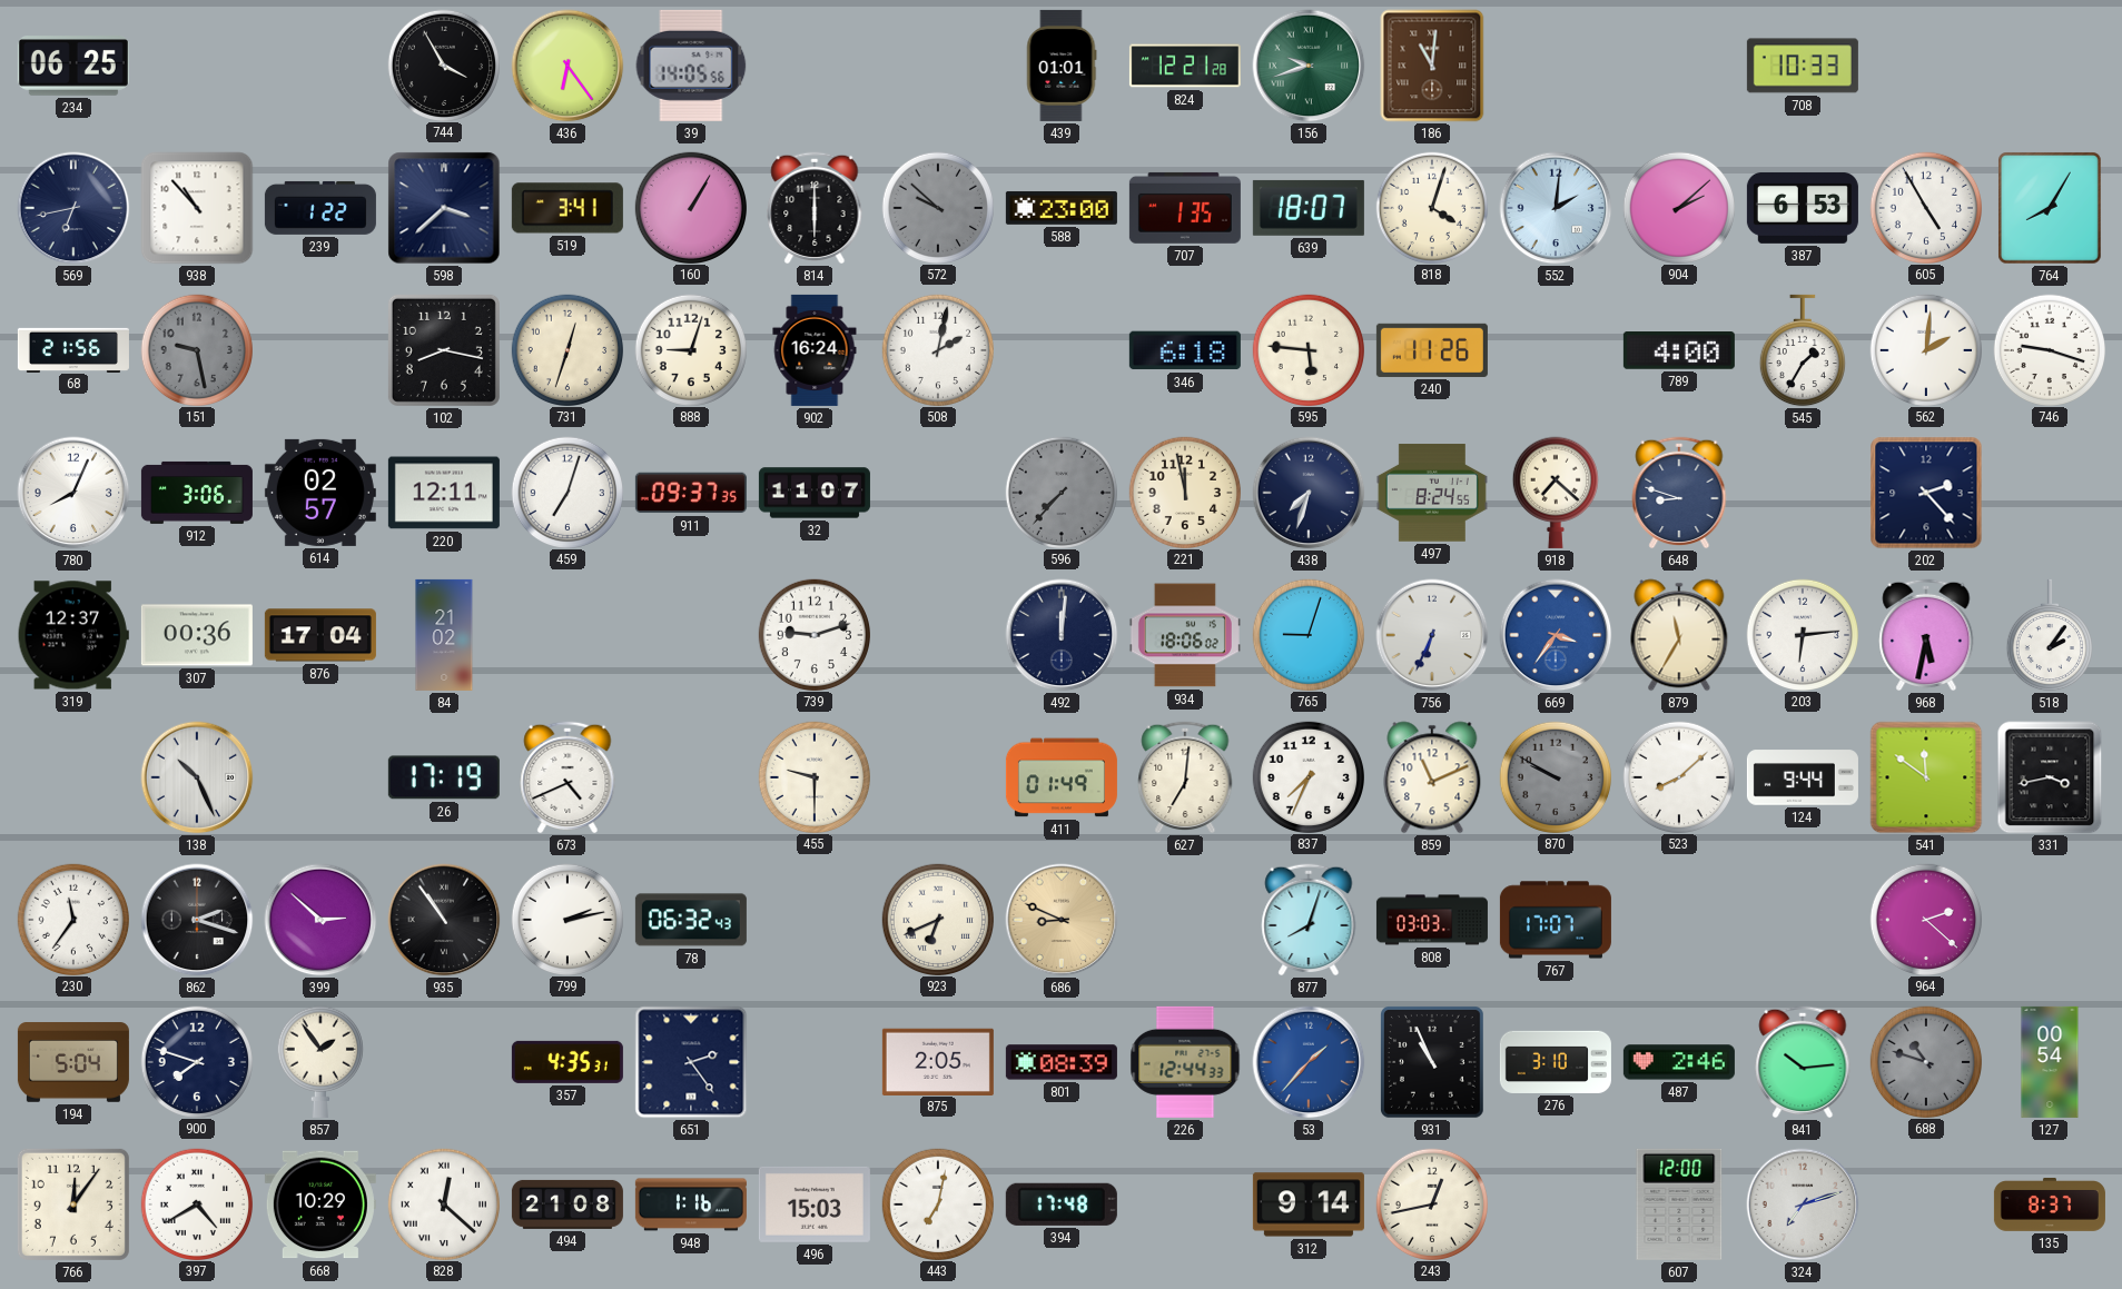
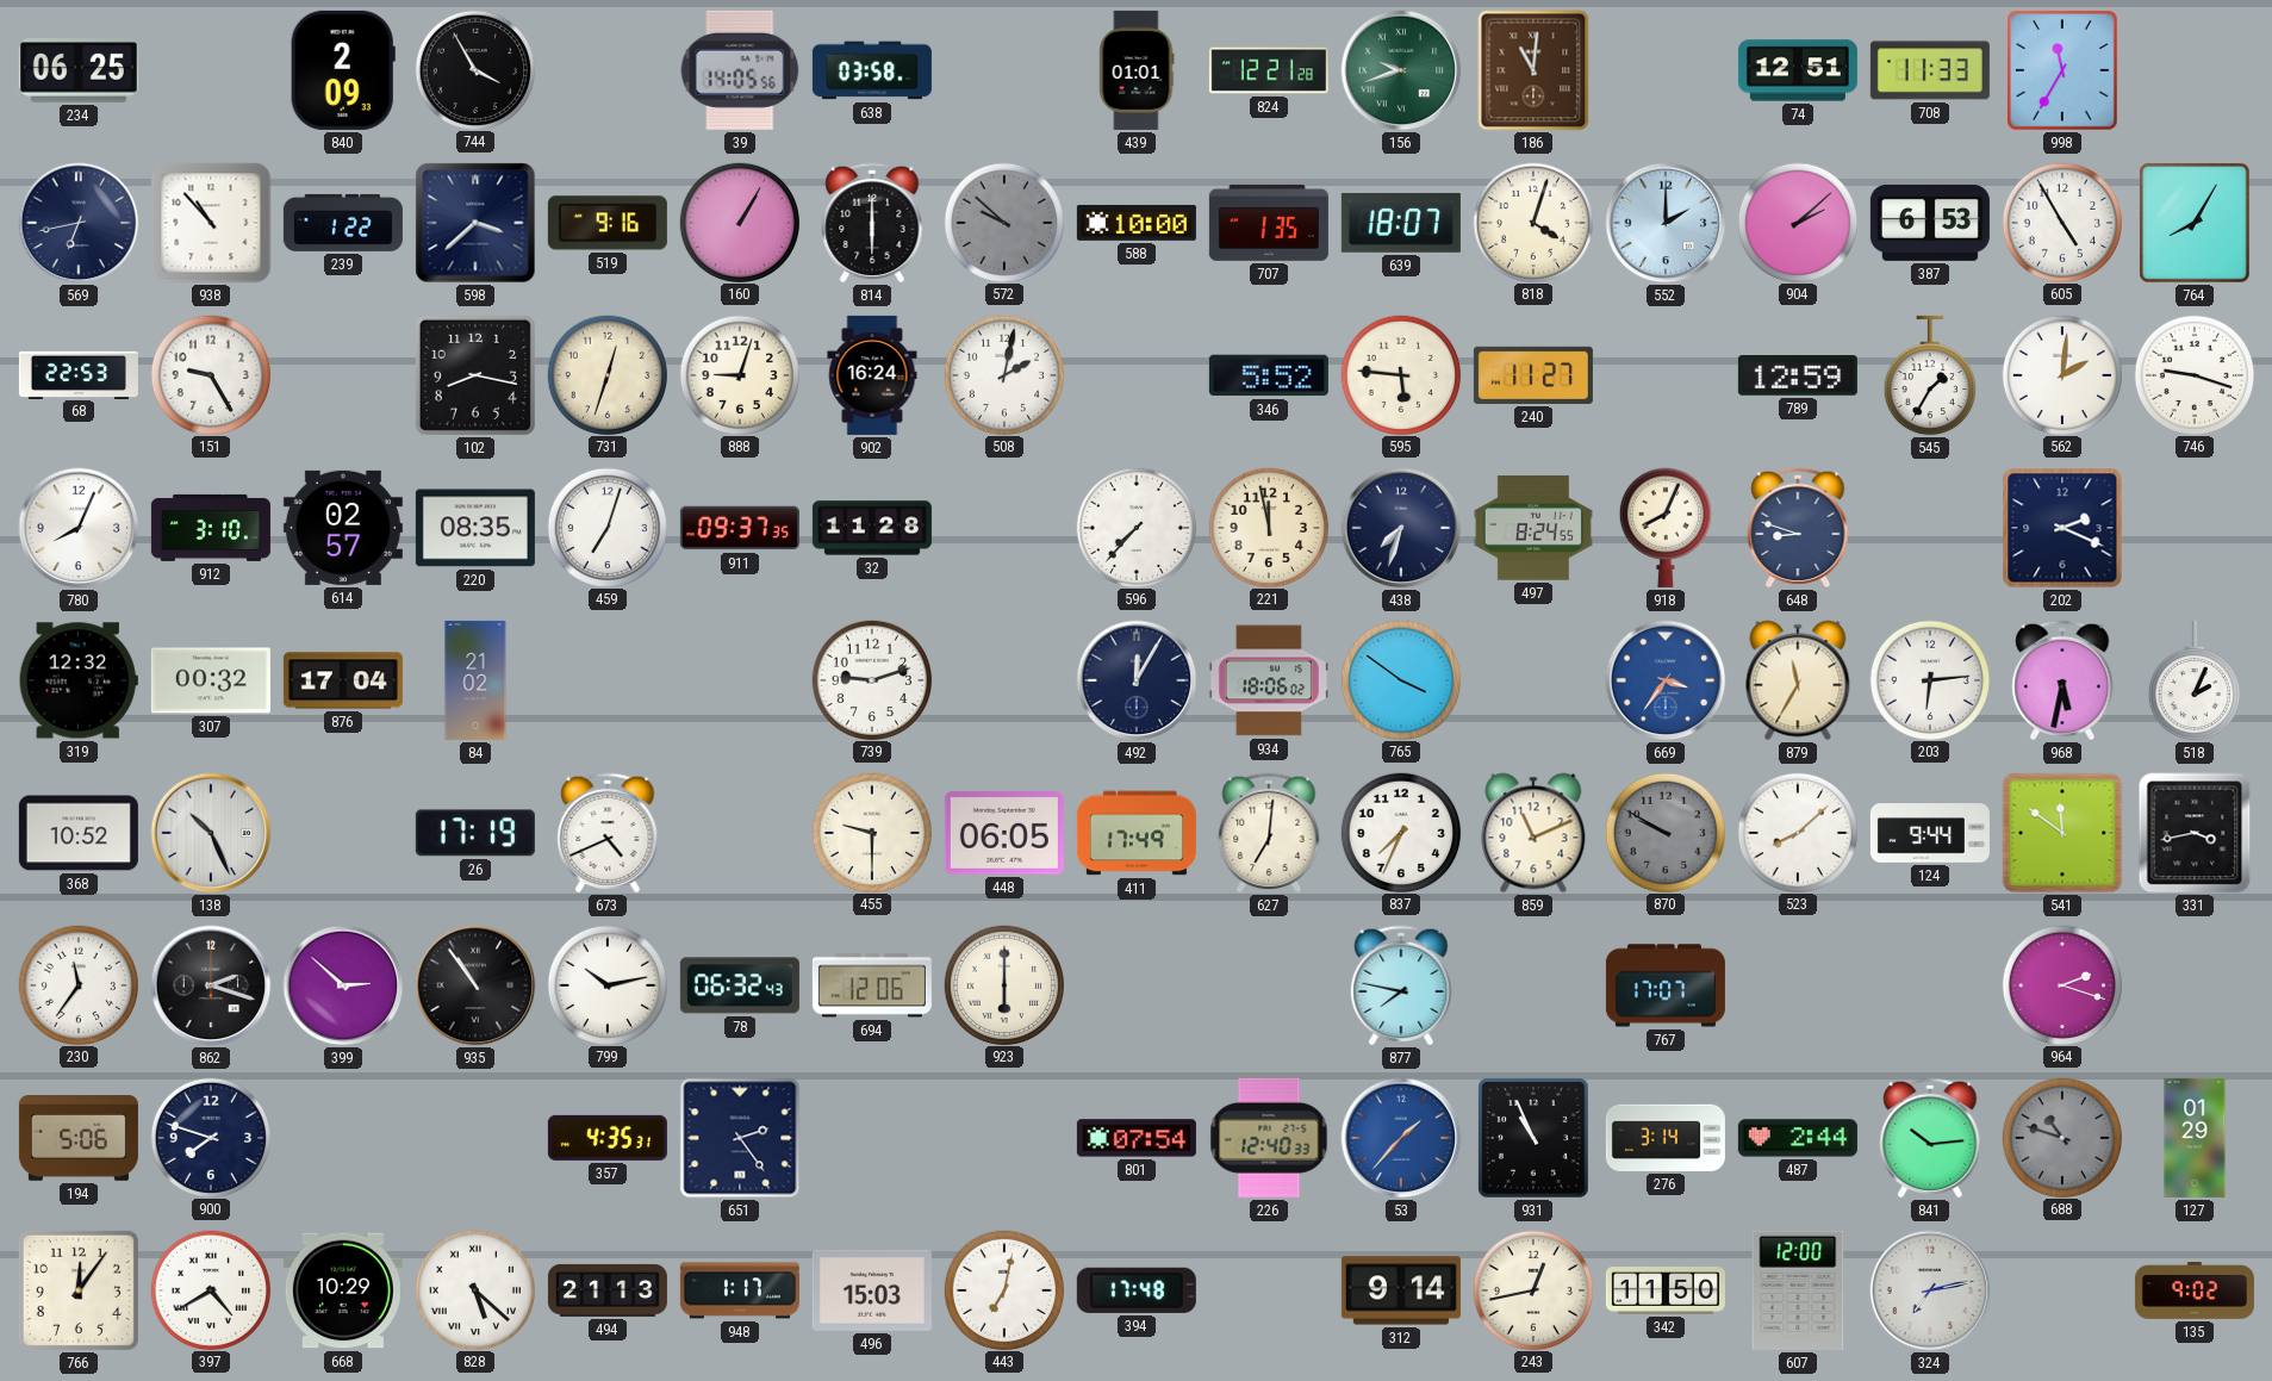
840: none -> 2:09
436: 6:24 -> none
638: none -> 03:58
74: none -> 12:51
708: 10:33 -> 11:33
998: none -> 11:35
519: 3:41 -> 9:16
588: 23:00 -> 10:00
552: 2:01 -> 2:00
68: 21:56 -> 22:53
151: 9:28 -> 9:25
151 dial: grey -> white
346: 6:18 -> 5:52
240: 11:26 -> 11:27
789: 4:00 -> 12:59
912: 3:06 -> 3:10
220: 12:11 -> 08:35
32: 11:07 -> 11:28
596 dial: grey -> white
918: 7:22 -> 8:04
202: 2:23 -> 2:19
319: 12:37 -> 12:32
307: 00:36 -> 00:32
492: 12:01 -> 12:05
765: 9:03 -> 3:51
756: 6:34 -> none
518: 2:06 -> 2:04
368: none -> 10:52
448: none -> 06:05
411: 01:49 -> 17:49
799: 2:13 -> 10:13
694: none -> 12:06
923: 6:41 -> 6:00
686: 8:49 -> none
877: 8:03 -> 7:47
808: 03:03 -> none
964: 2:22 -> 2:18
194: 5:04 -> 5:06
857: 1:54 -> none
875: 2:05 -> none
801: 08:39 -> 07:54
226: 12:44 -> 12:40
276: 3:10 -> 3:14
487: 2:46 -> 2:44
127: 00:54 -> 01:29
828: 12:22 -> 5:22
494: 21:08 -> 21:13
948: 1:16 -> 1:17
342: none -> 11:50
324: 7:12 -> 7:13
135: 8:37 -> 9:02
